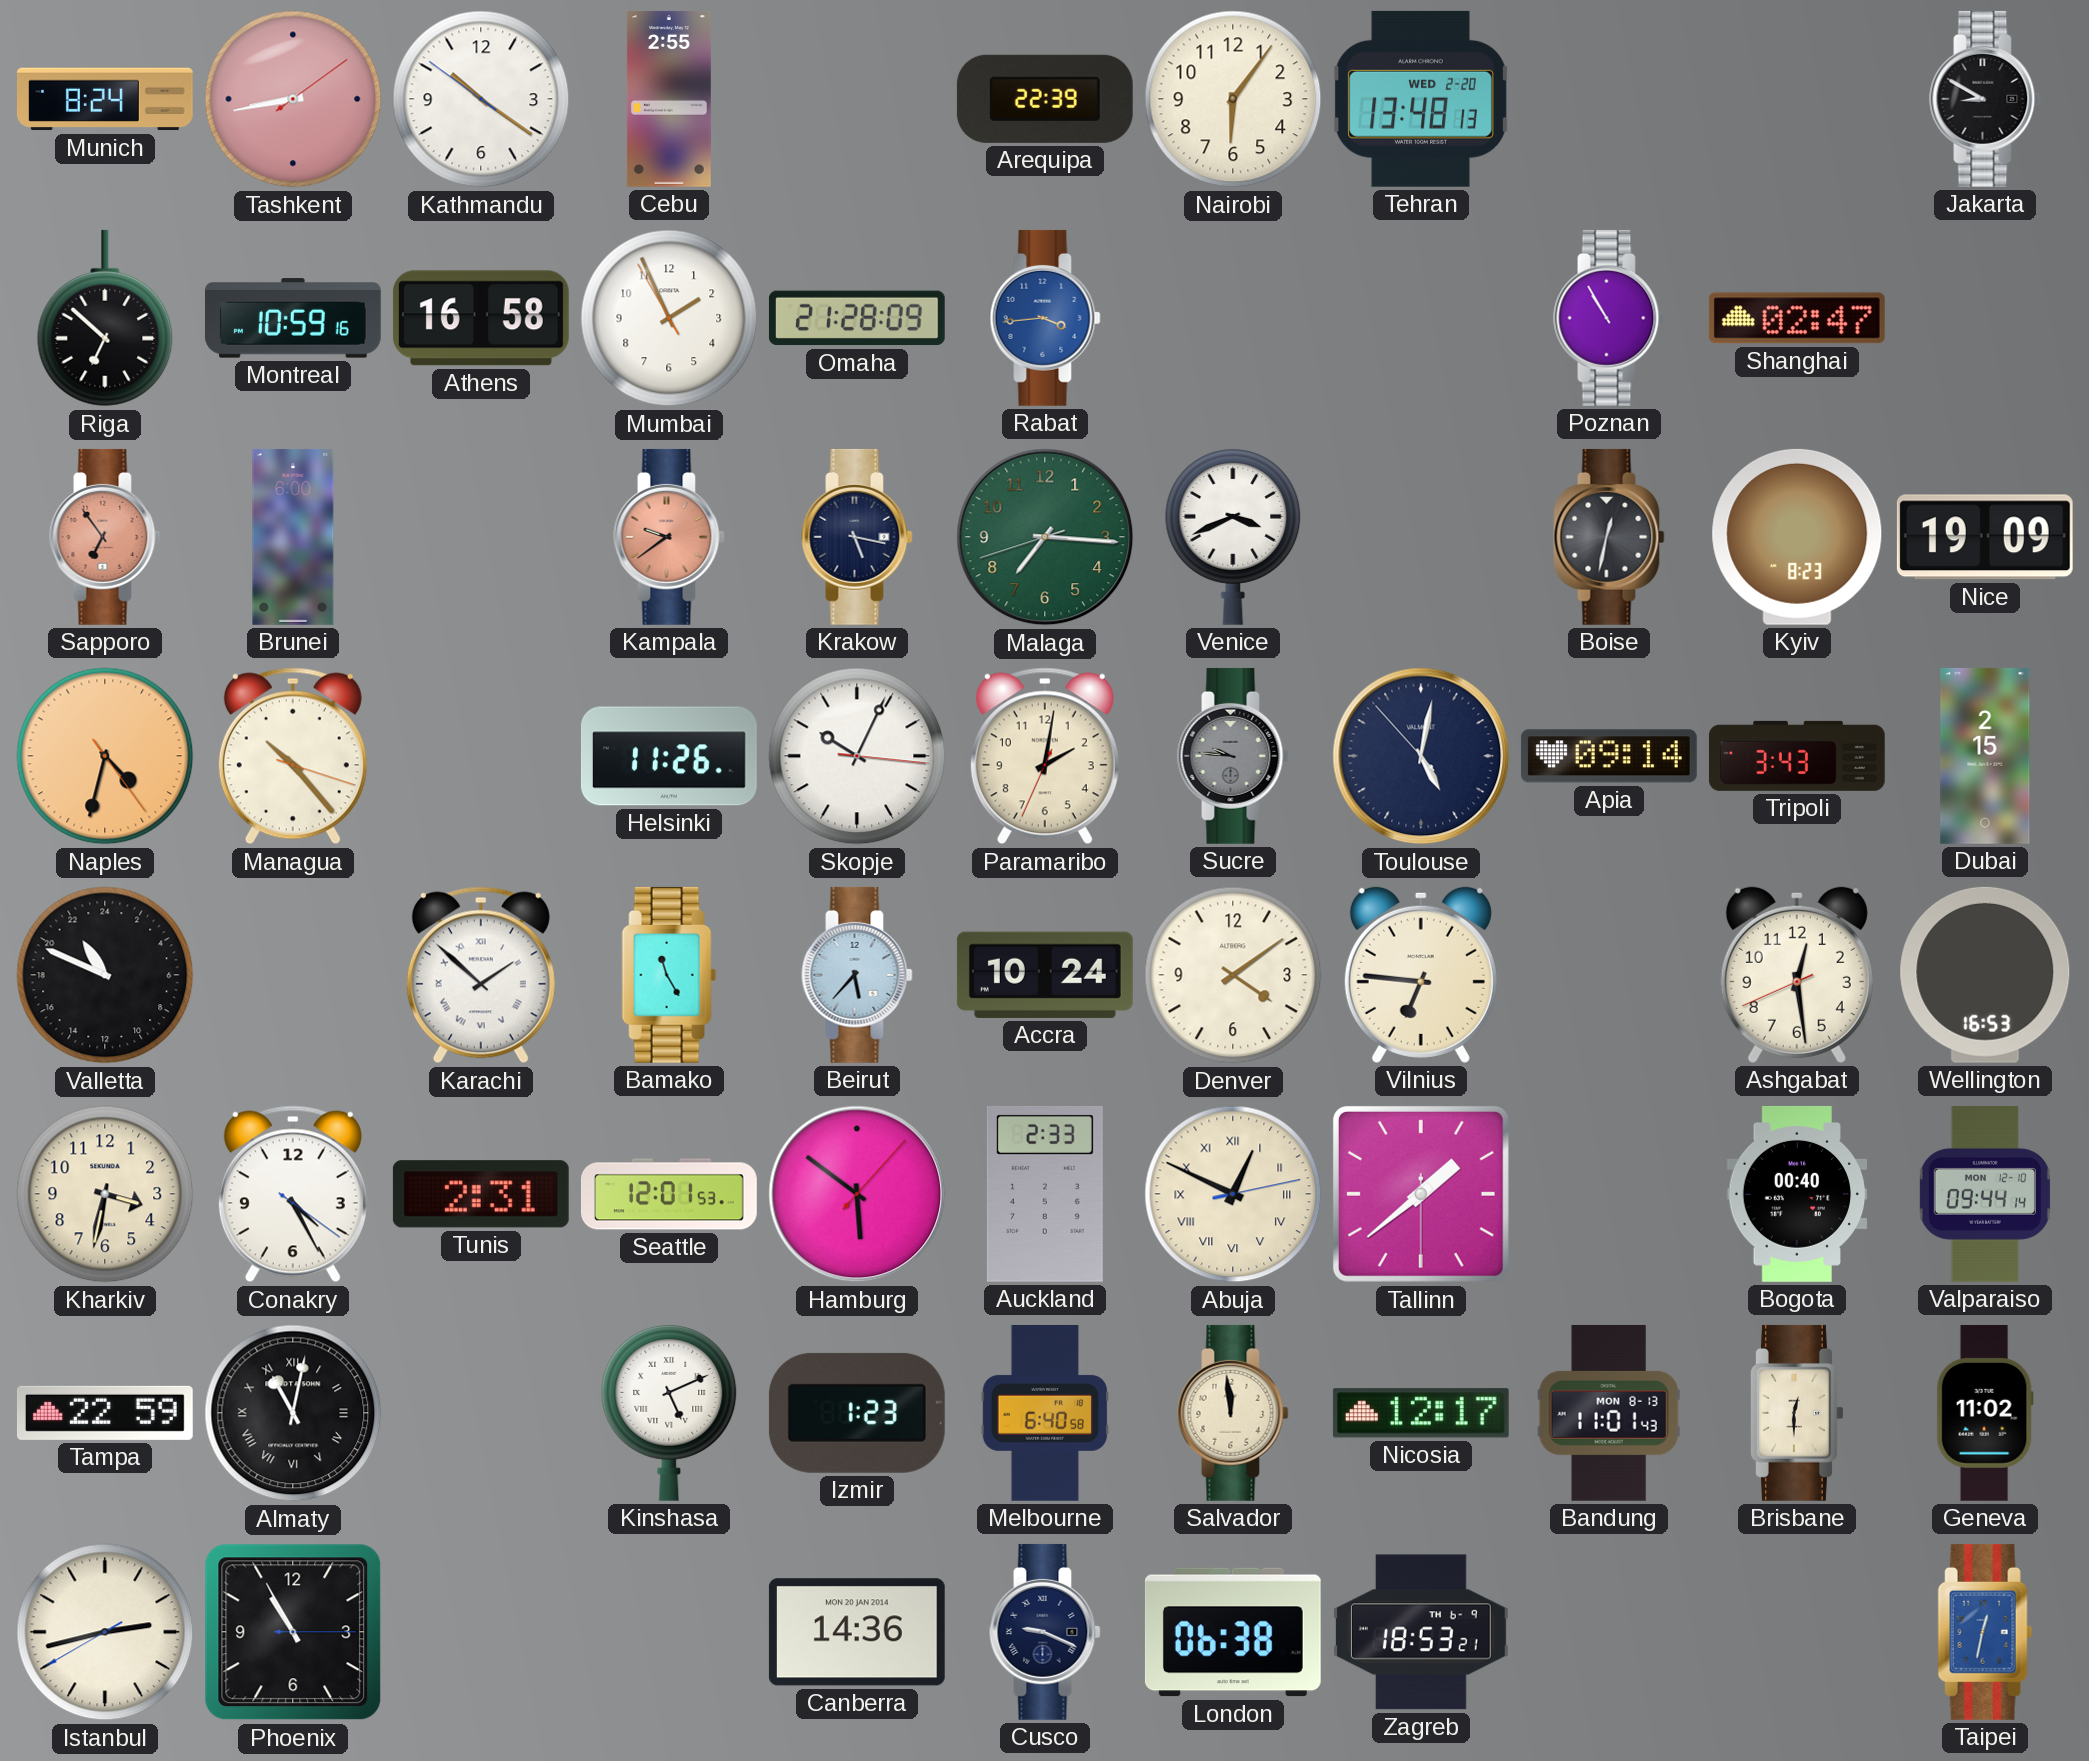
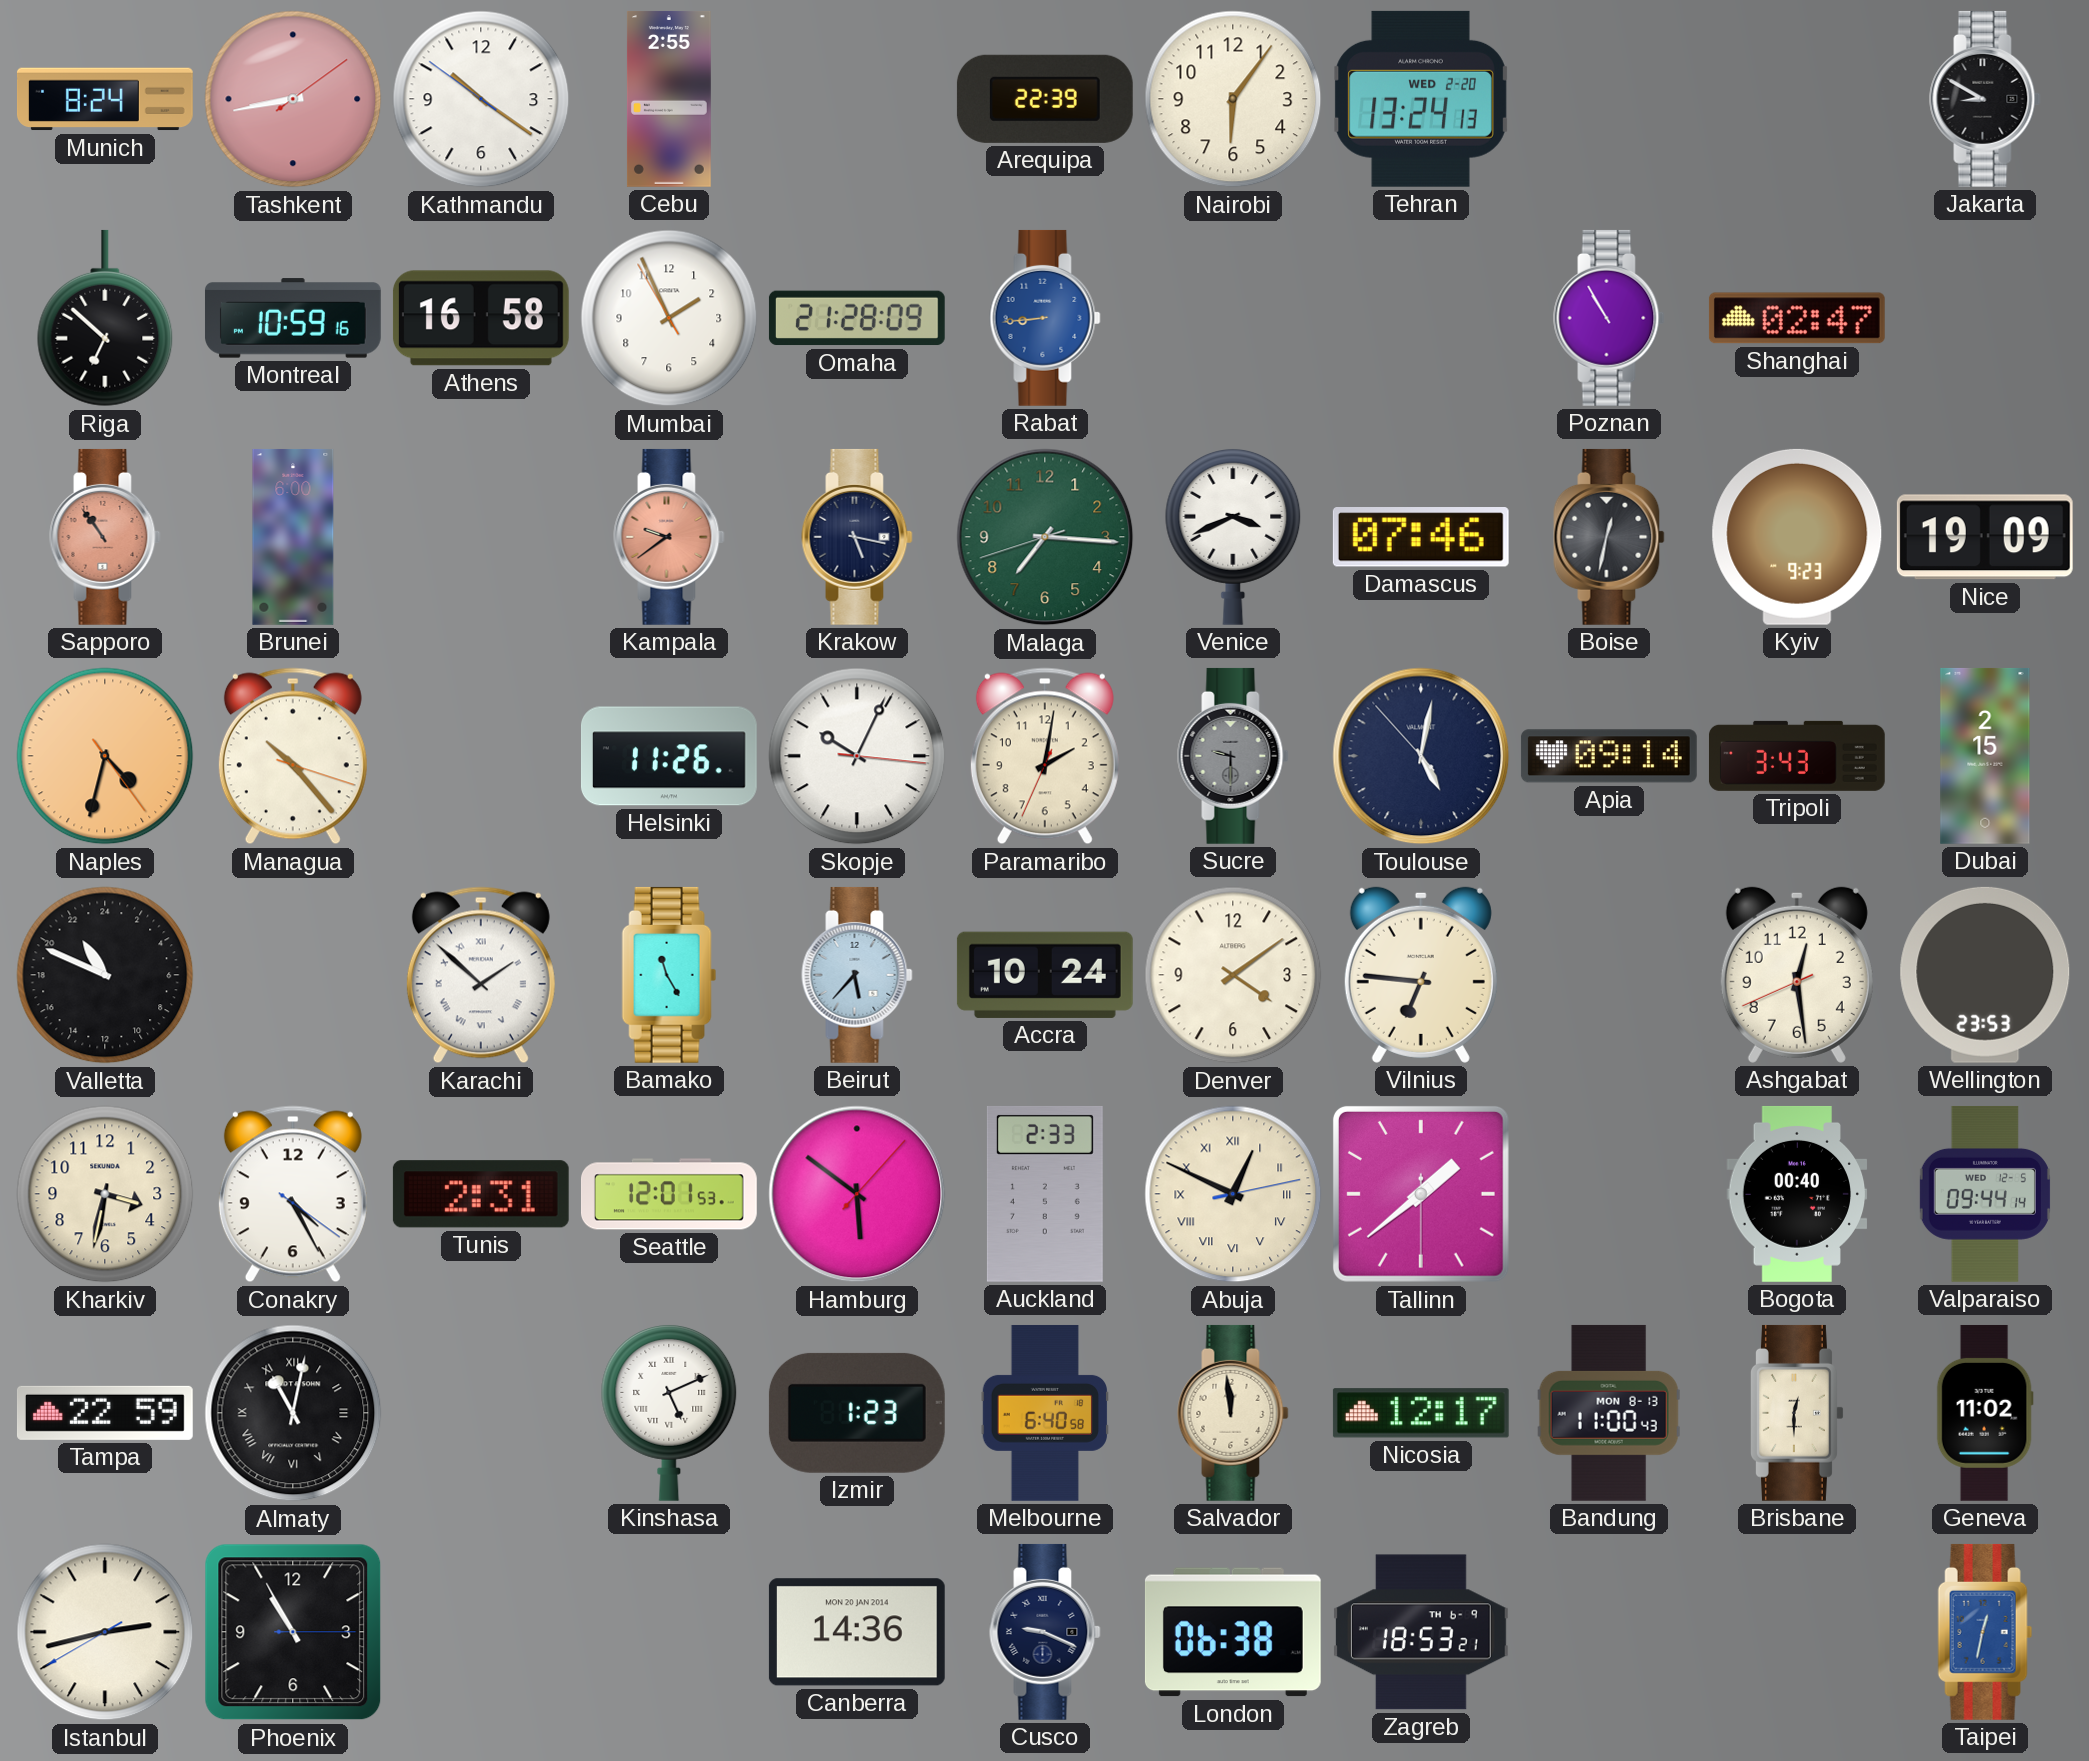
Tehran: 13:48 -> 13:24
Rabat: 3:44 -> 8:44
Sapporo: 6:54 -> 10:54
Damascus: none -> 07:46
Kyiv: 8:23 -> 9:23
Sucre: 9:46 -> 9:30
Wellington: 16:53 -> 23:53
Valparaiso date: MON 12-10 -> WED 12-5
Bandung: 11:01 -> 11:00
